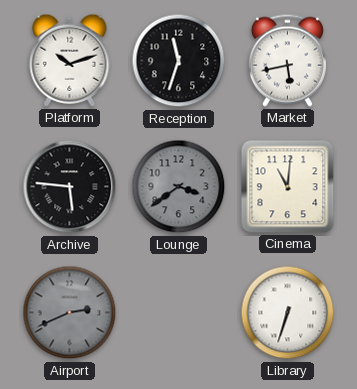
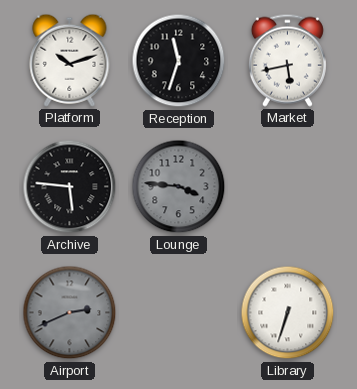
Lounge: 3:39 -> 3:46
Cinema: 11:01 -> none
